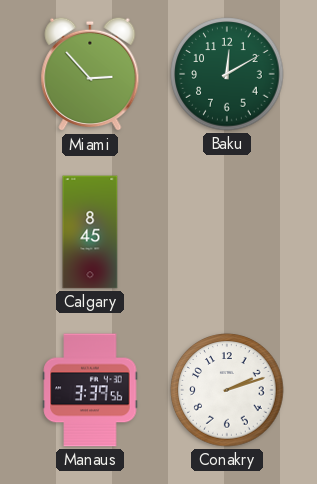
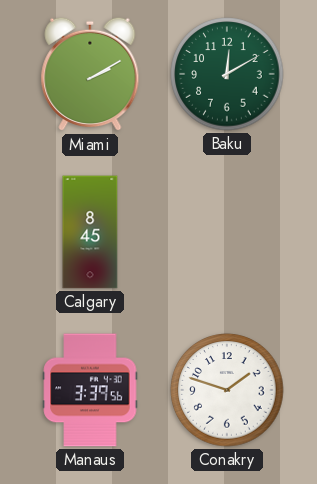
Miami: 2:53 -> 2:10
Conakry: 2:12 -> 1:48
